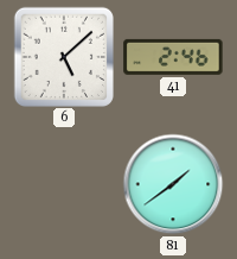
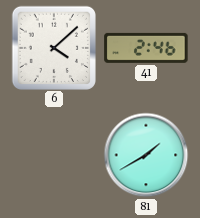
6: 5:08 -> 4:08
81: 1:39 -> 1:40
